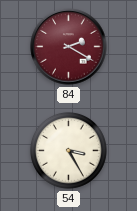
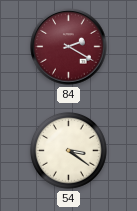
54: 3:25 -> 3:21
